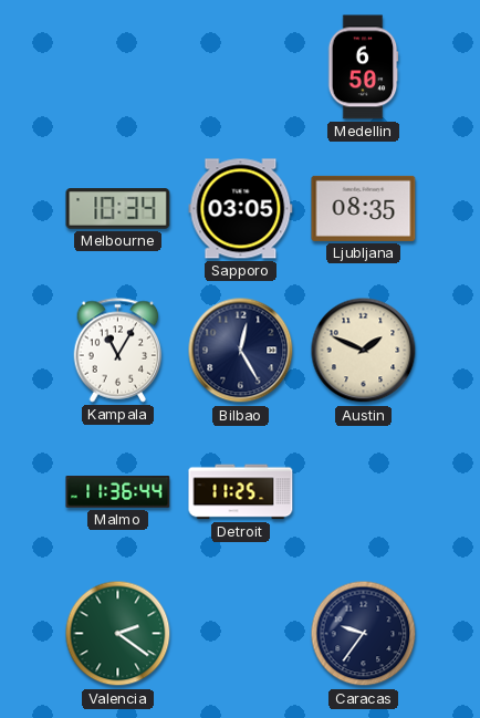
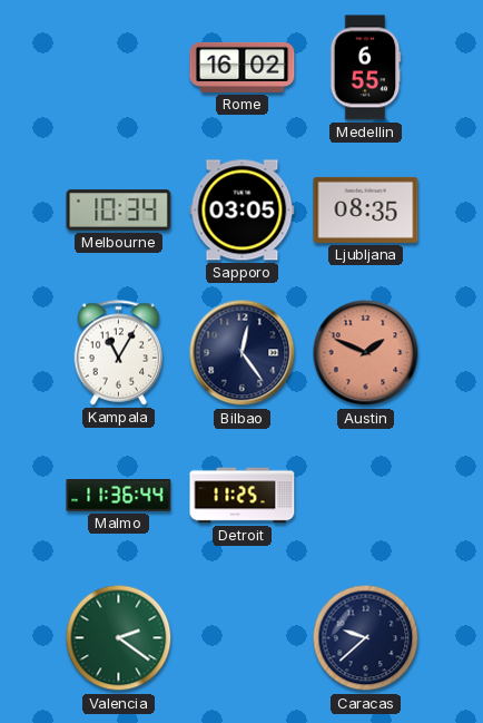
Rome: none -> 16:02
Medellin: 6:50 -> 6:55
Bilbao: 12:25 -> 12:24
Austin dial: cream -> salmon
Caracas: 9:36 -> 9:38
